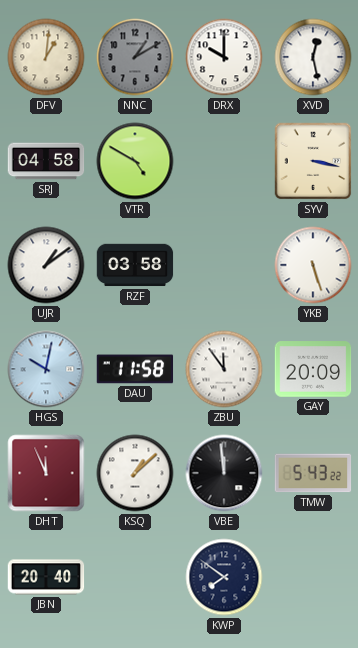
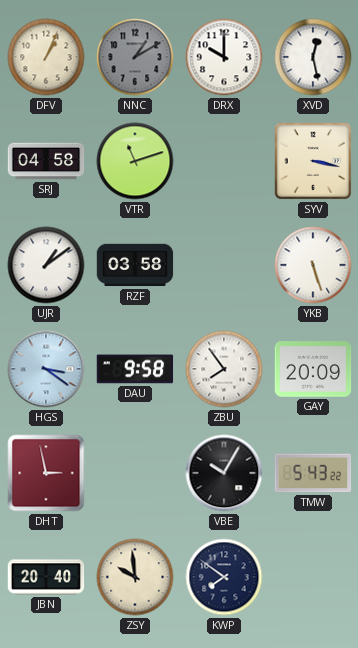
DFV: 1:01 -> 1:04
VTR: 4:50 -> 11:12
HGS: 10:02 -> 3:21
DAU: 11:58 -> 9:58
ZBU: 11:54 -> 7:54
DHT: 11:56 -> 2:58
KSQ: 1:08 -> none
VBE: 11:59 -> 10:05
ZSY: none -> 9:59
